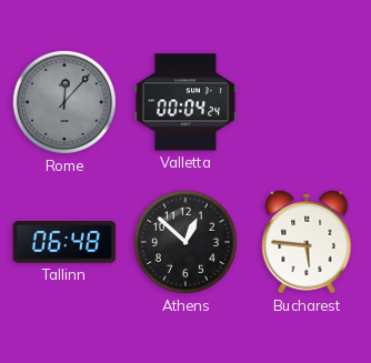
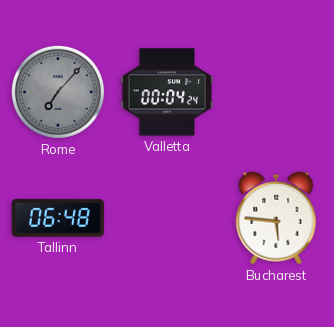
Rome: 12:07 -> 7:07
Athens: 12:52 -> none
